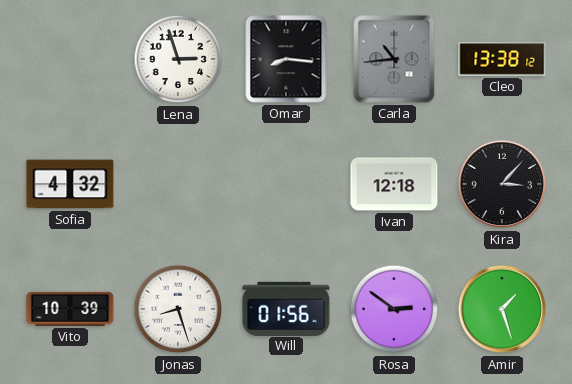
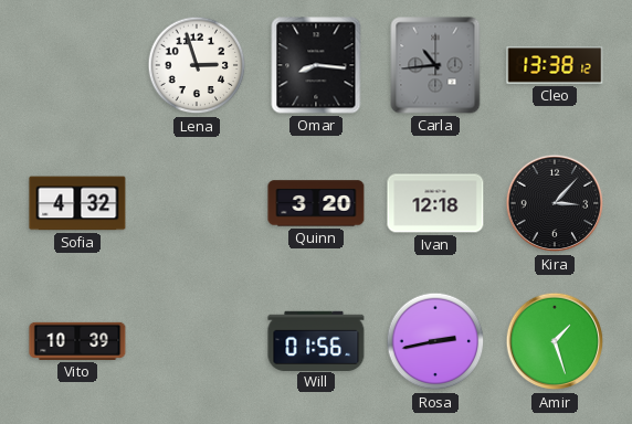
Quinn: none -> 3:20
Jonas: 8:27 -> none
Rosa: 2:51 -> 2:43
